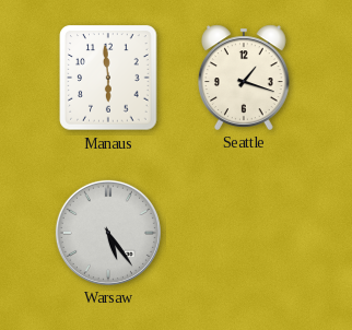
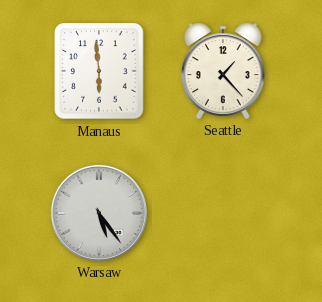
Seattle: 1:18 -> 1:23
